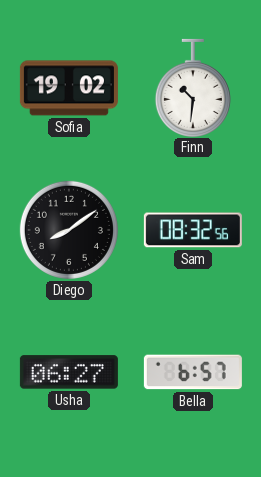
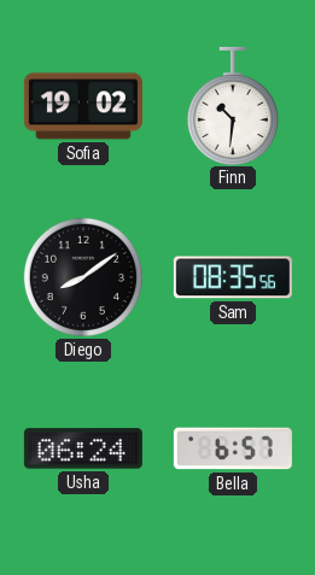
Sam: 08:32 -> 08:35
Usha: 06:27 -> 06:24
